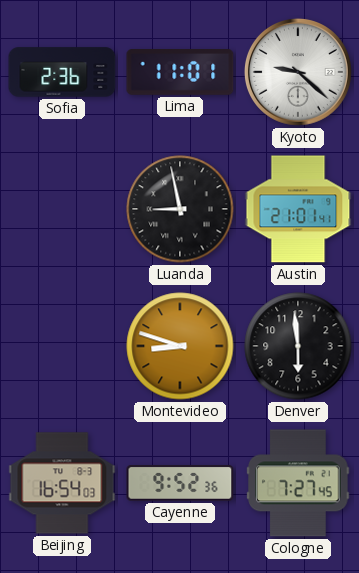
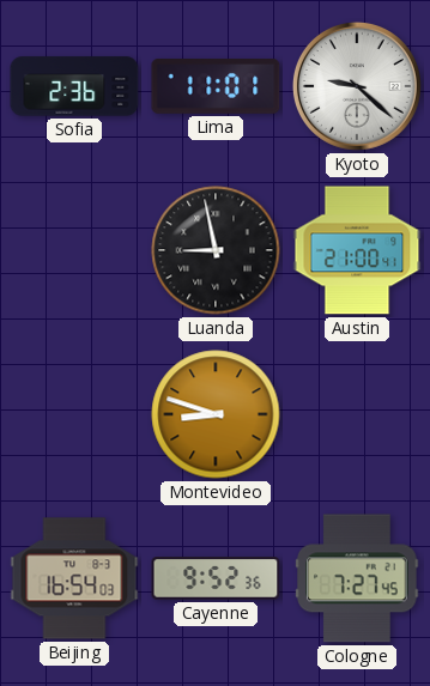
Austin: 21:01 -> 21:00
Denver: 5:59 -> none
